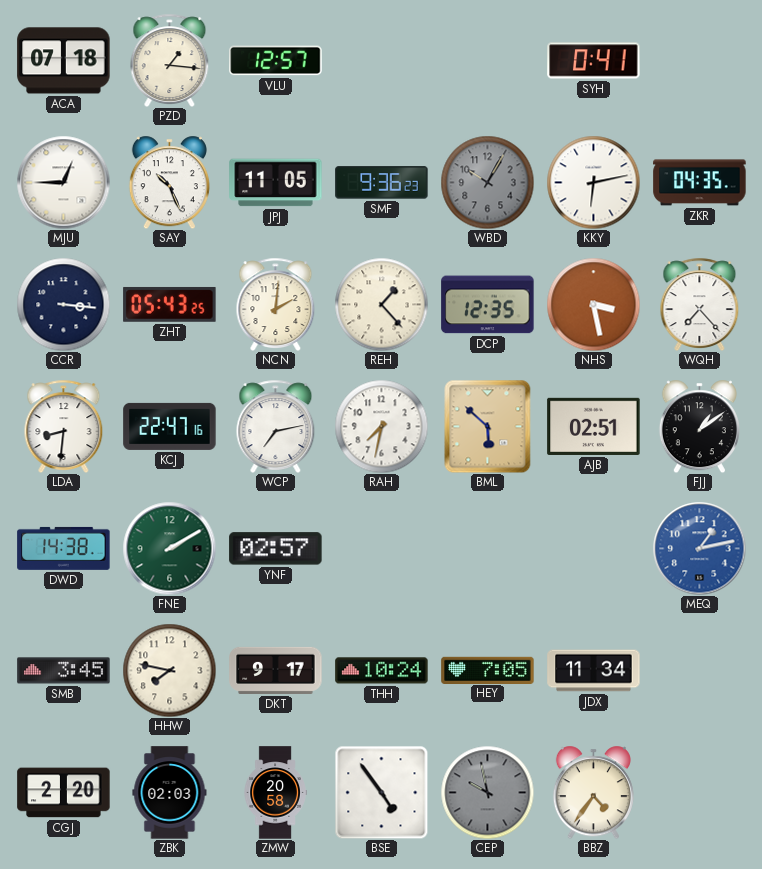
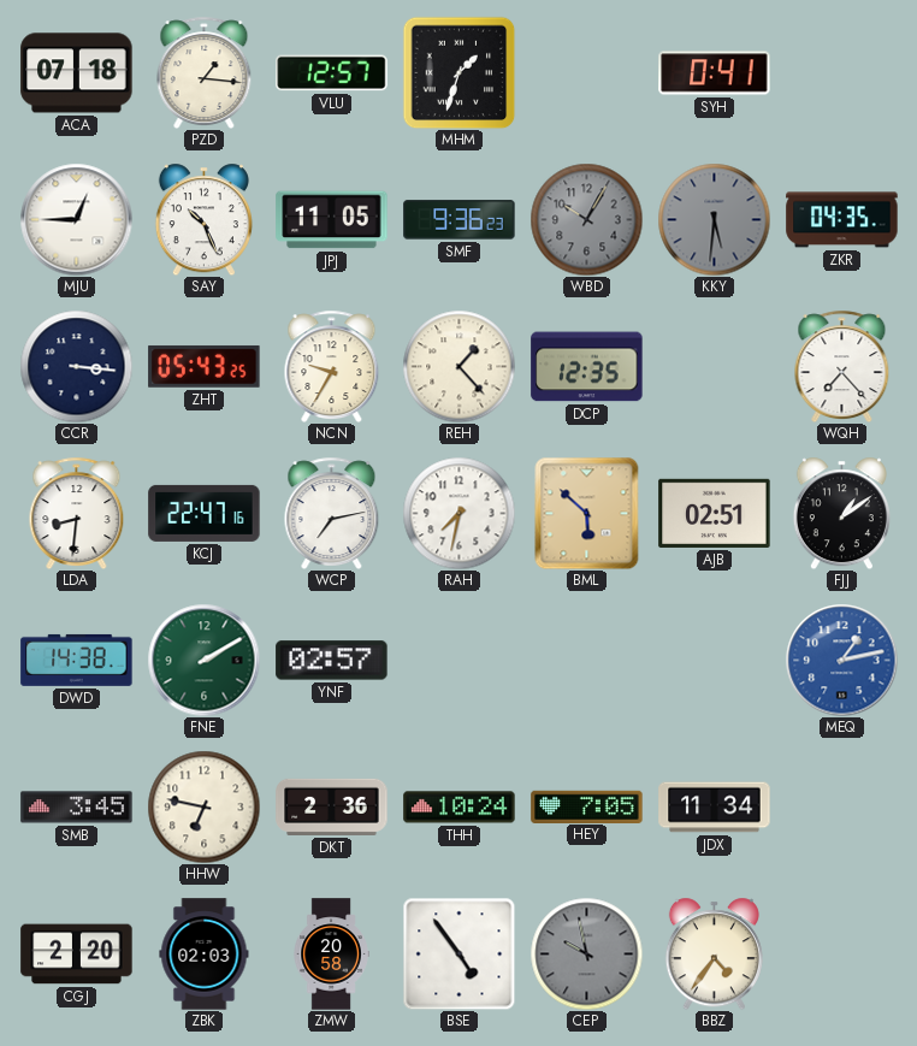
MHM: none -> 1:33
KKY: 6:13 -> 5:31
KKY dial: white -> grey
NCN: 2:01 -> 9:35
NHS: 3:28 -> none
HHW: 7:47 -> 6:47
DKT: 9:17 -> 2:36
